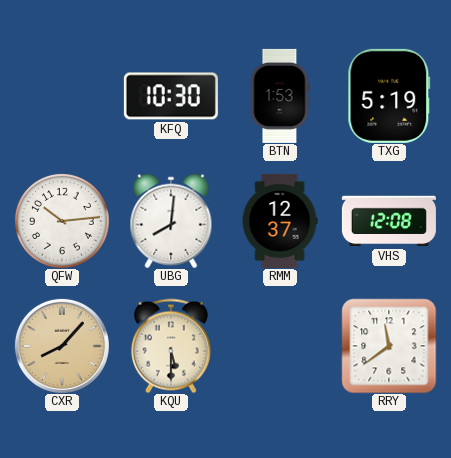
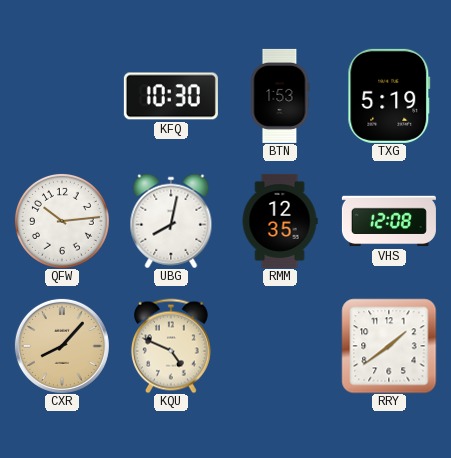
UBG: 8:01 -> 8:02
RMM: 12:37 -> 12:35
KQU: 5:30 -> 4:49
RRY: 11:39 -> 1:39
